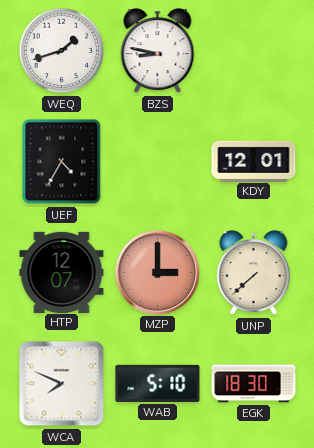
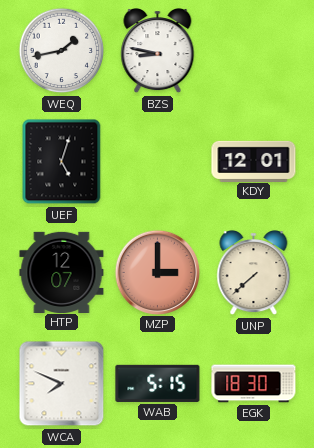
WEQ: 1:42 -> 1:43
UEF: 4:35 -> 5:03
WAB: 5:10 -> 5:15
